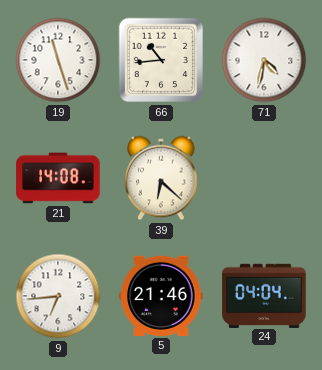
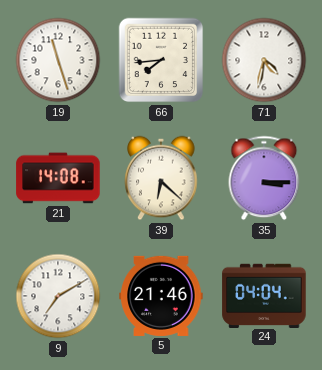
66: 10:44 -> 7:44
35: none -> 3:15
9: 6:44 -> 7:10
